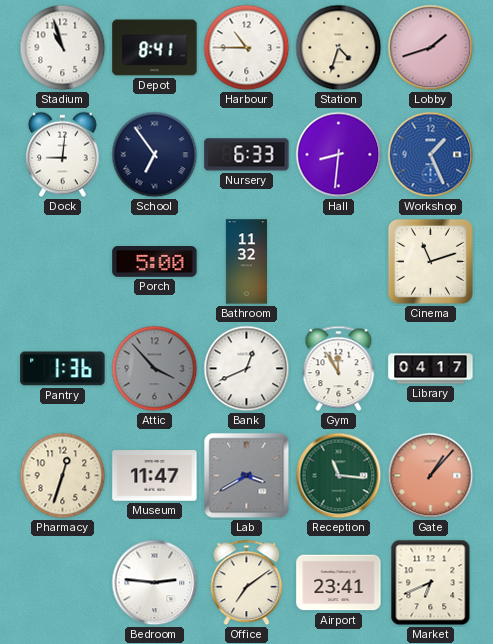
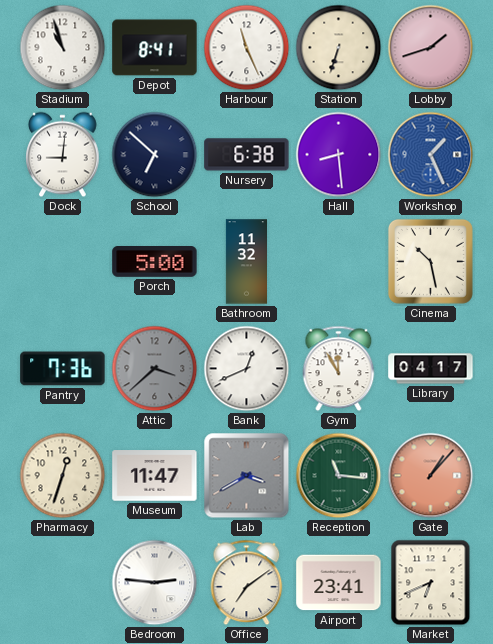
Harbour: 10:45 -> 11:26
Station: 4:33 -> 6:33
School: 6:54 -> 6:52
Nursery: 6:33 -> 6:38
Hall: 8:31 -> 8:29
Cinema: 11:12 -> 10:28
Pantry: 1:36 -> 7:36
Attic: 3:53 -> 3:38
